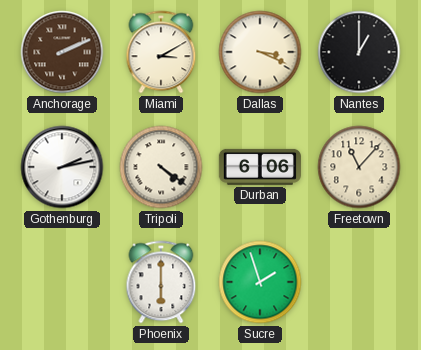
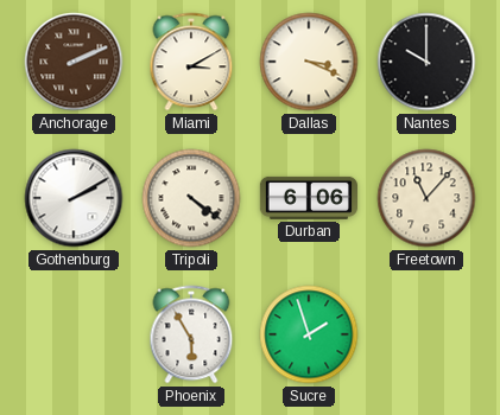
Nantes: 1:00 -> 10:00
Gothenburg: 2:13 -> 2:10
Phoenix: 6:00 -> 5:55
